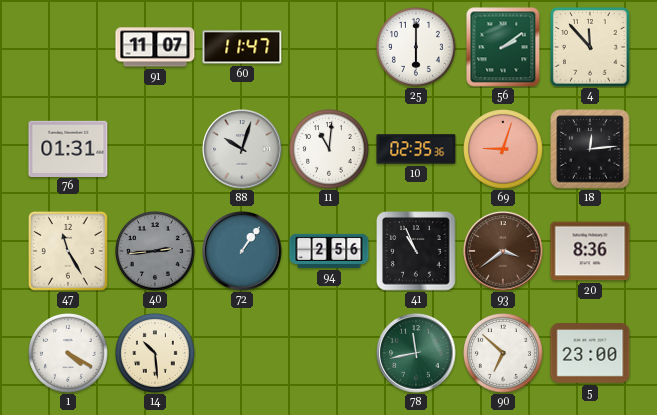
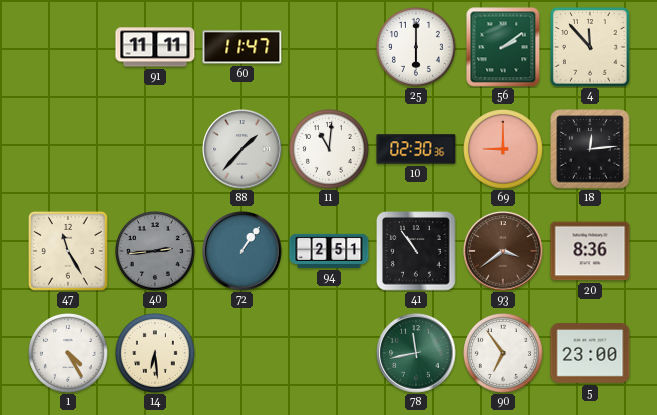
91: 11:07 -> 11:11
76: 01:31 -> none
88: 10:03 -> 1:37
10: 02:35 -> 02:30
69: 9:03 -> 9:00
94: 2:56 -> 2:51
41: 10:56 -> 10:54
1: 4:20 -> 4:25
14: 10:29 -> 6:29
90: 6:52 -> 6:54
